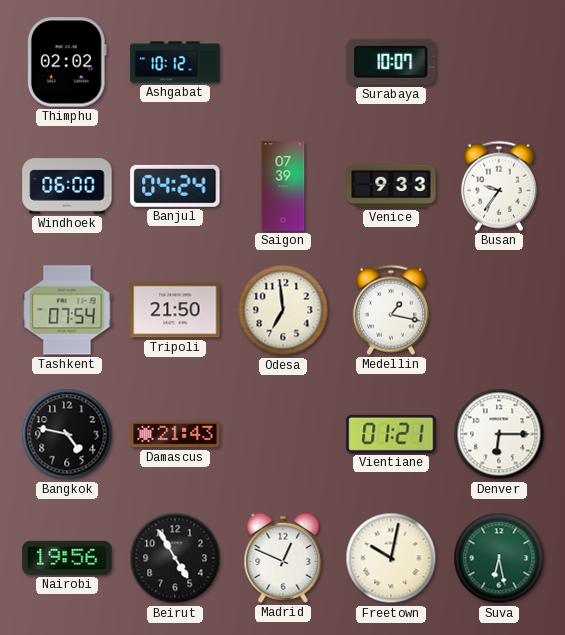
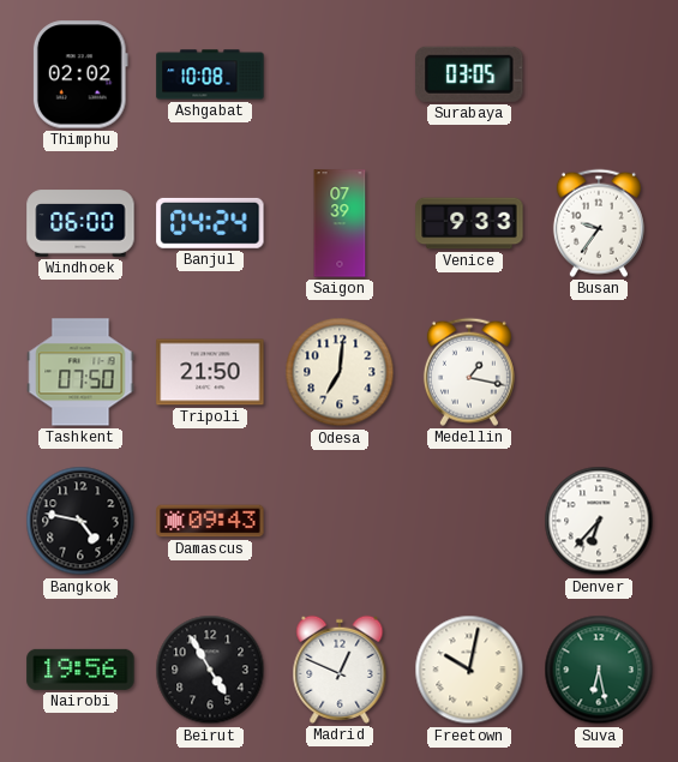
Ashgabat: 10:12 -> 10:08
Surabaya: 10:07 -> 03:05
Tashkent: 07:54 -> 07:50
Odesa: 6:59 -> 7:01
Damascus: 21:43 -> 09:43
Vientiane: 01:21 -> none
Denver: 6:15 -> 6:37
